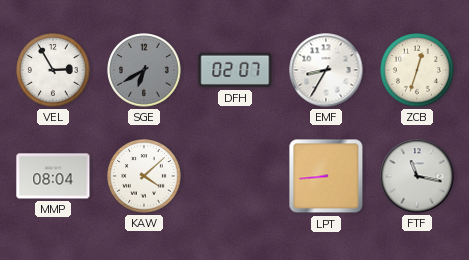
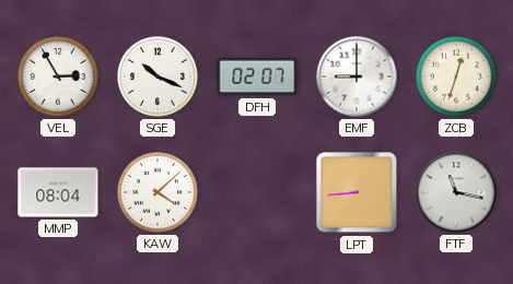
SGE: 6:40 -> 10:19
SGE dial: grey -> white
EMF: 8:35 -> 9:00
